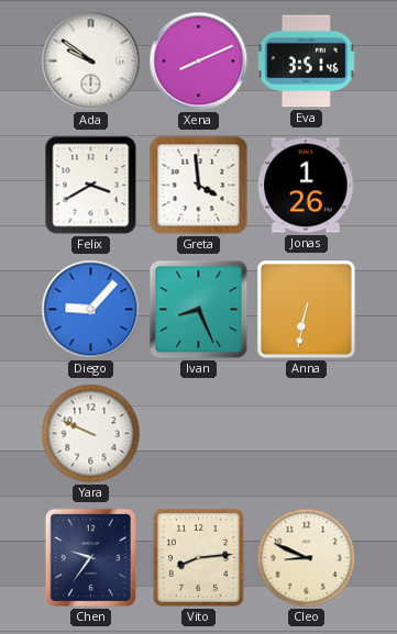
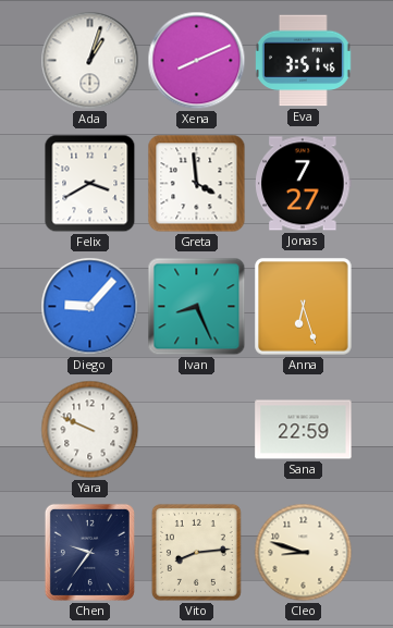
Ada: 9:51 -> 1:03
Jonas: 1:26 -> 7:27
Anna: 6:32 -> 6:27
Sana: none -> 22:59
Cleo: 8:49 -> 8:48
